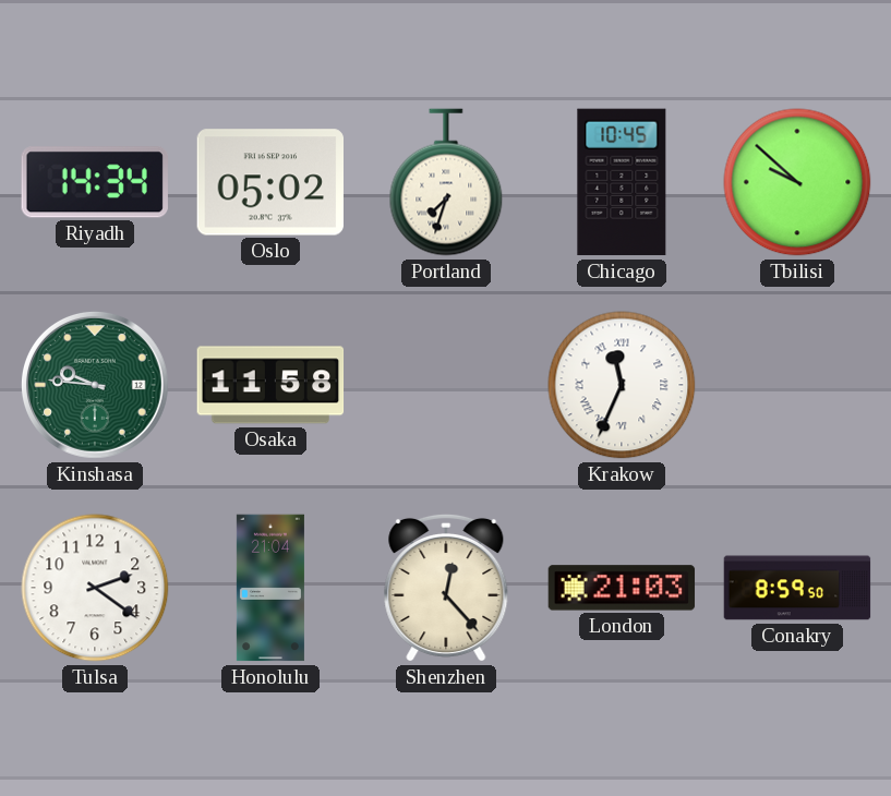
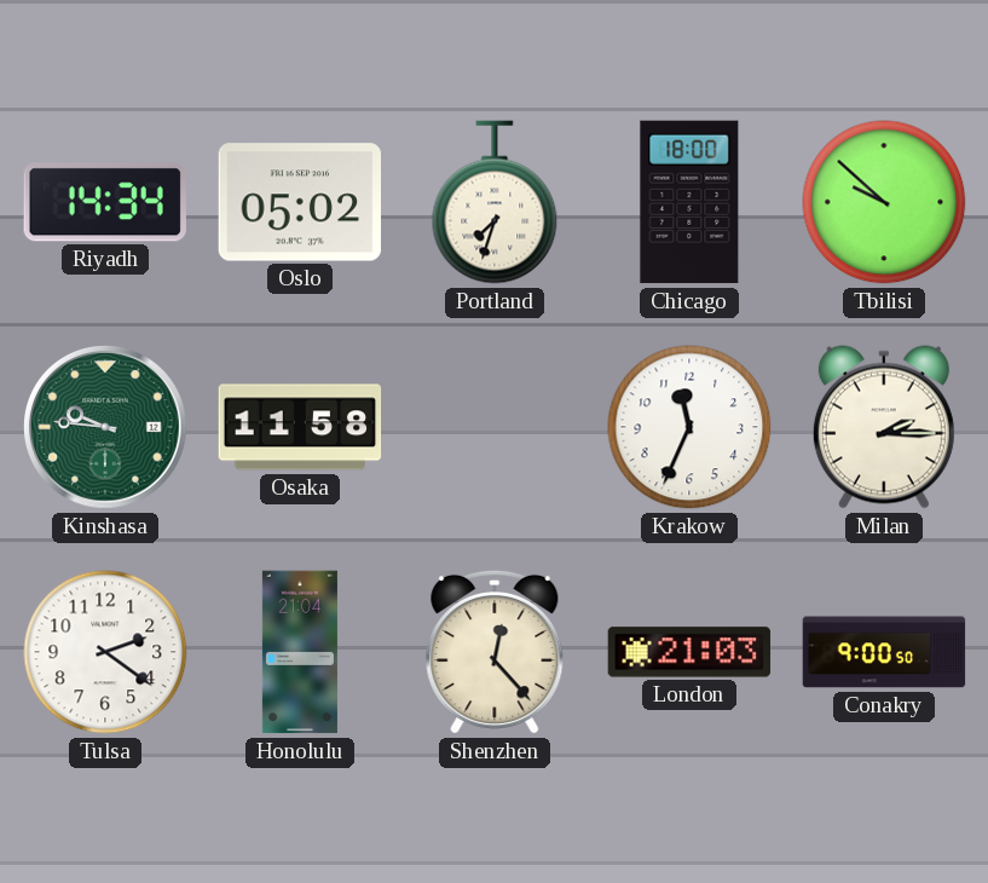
Chicago: 10:45 -> 18:00
Krakow numerals: Roman -> Arabic
Milan: none -> 2:15
Conakry: 8:59 -> 9:00
